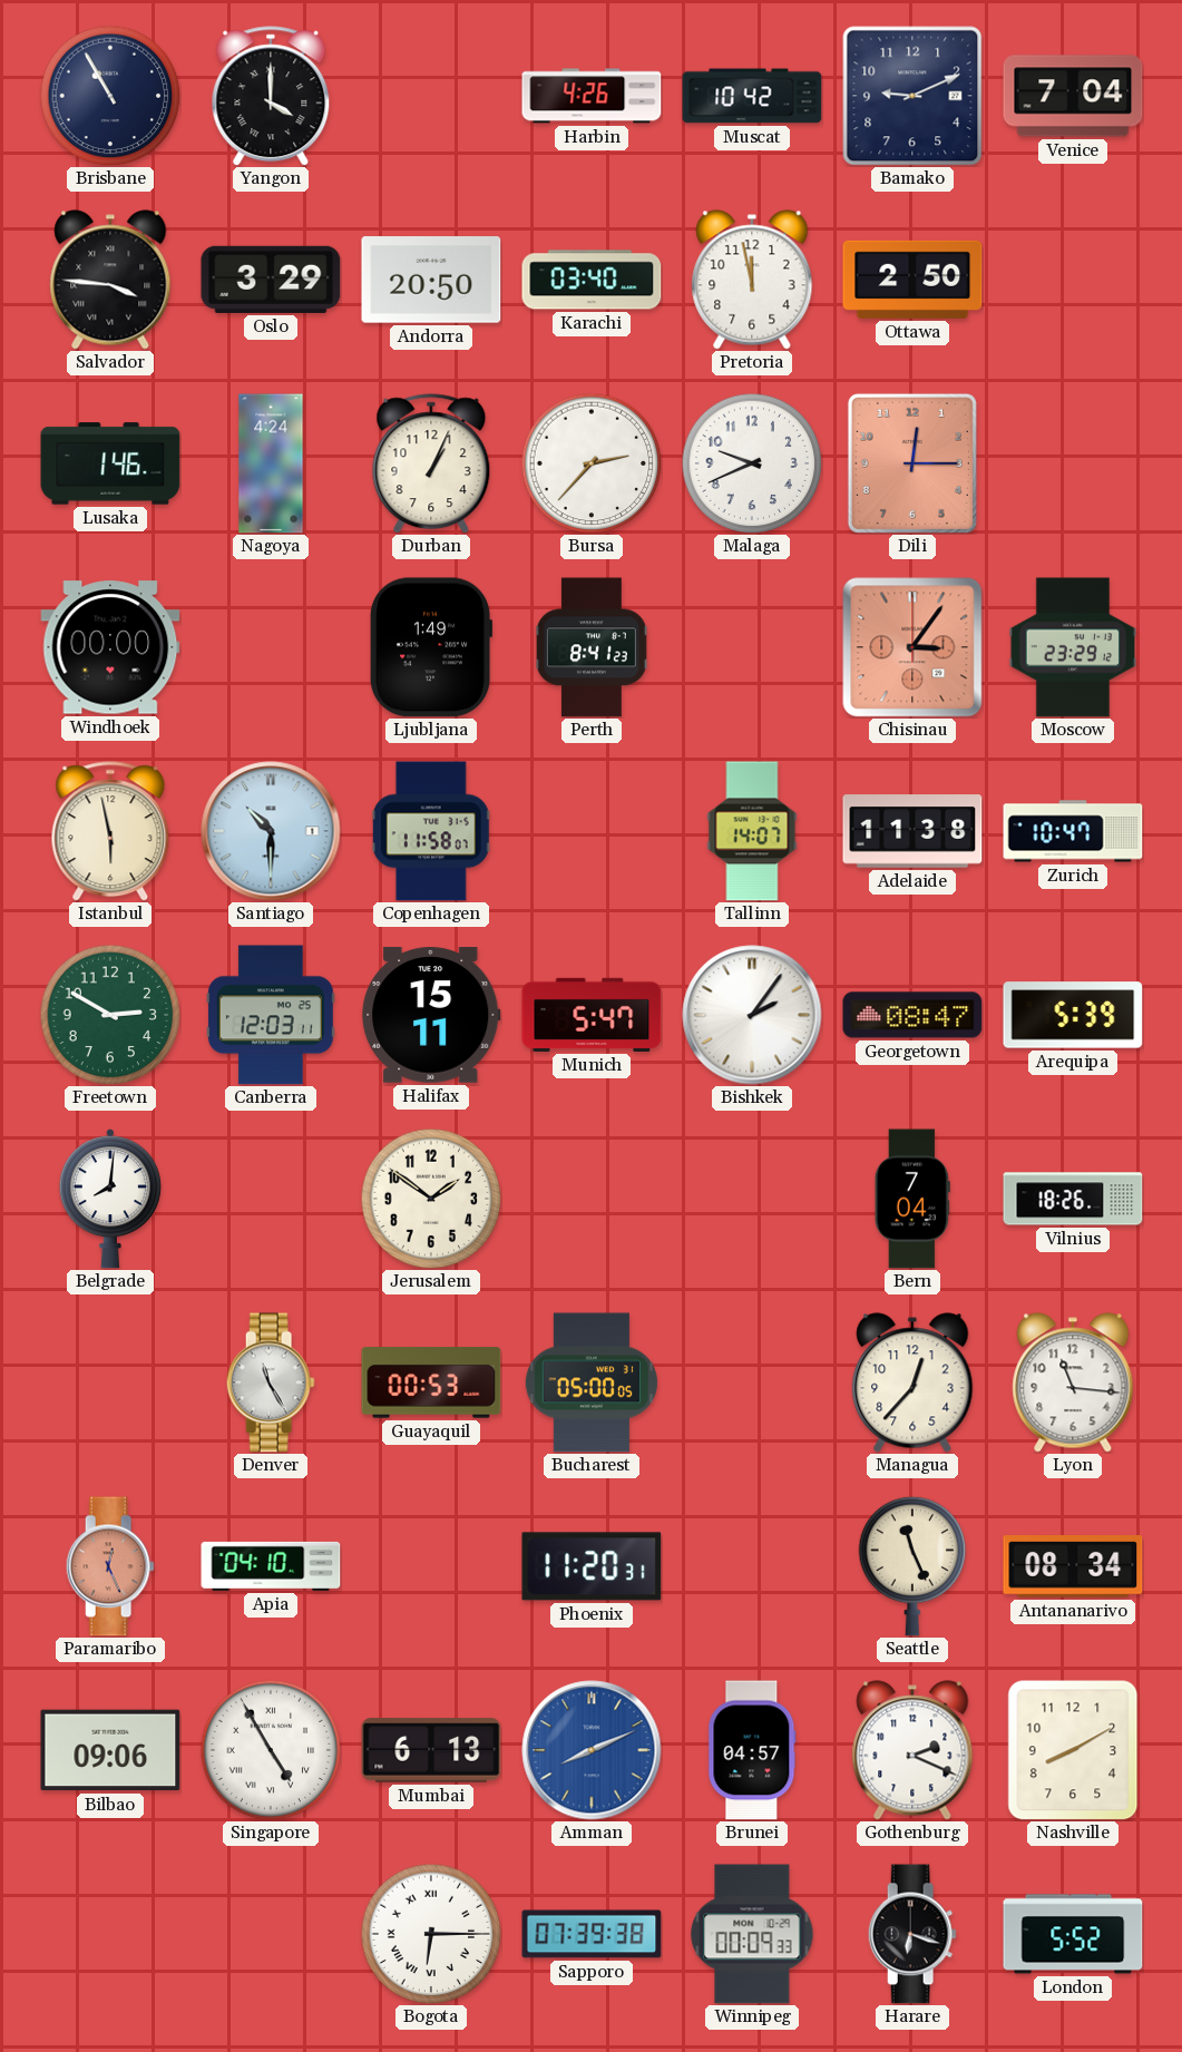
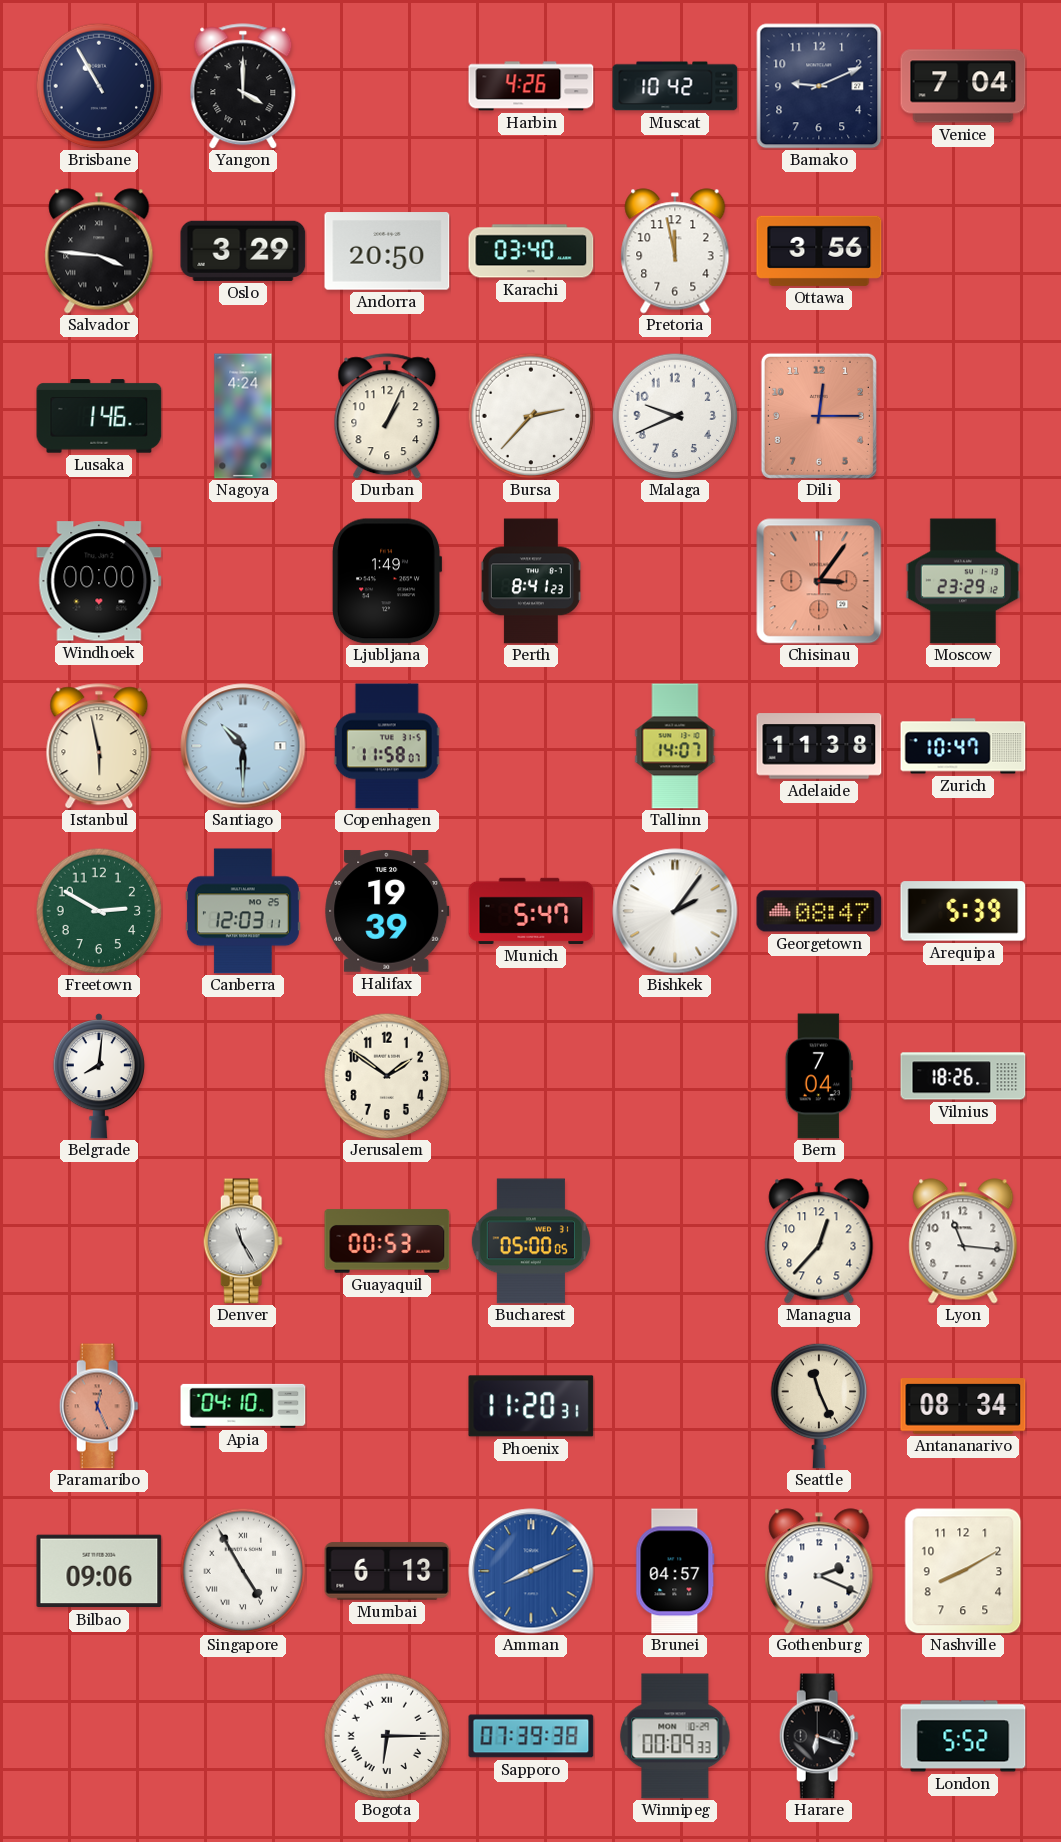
Ottawa: 2:50 -> 3:56
Halifax: 15:11 -> 19:39
